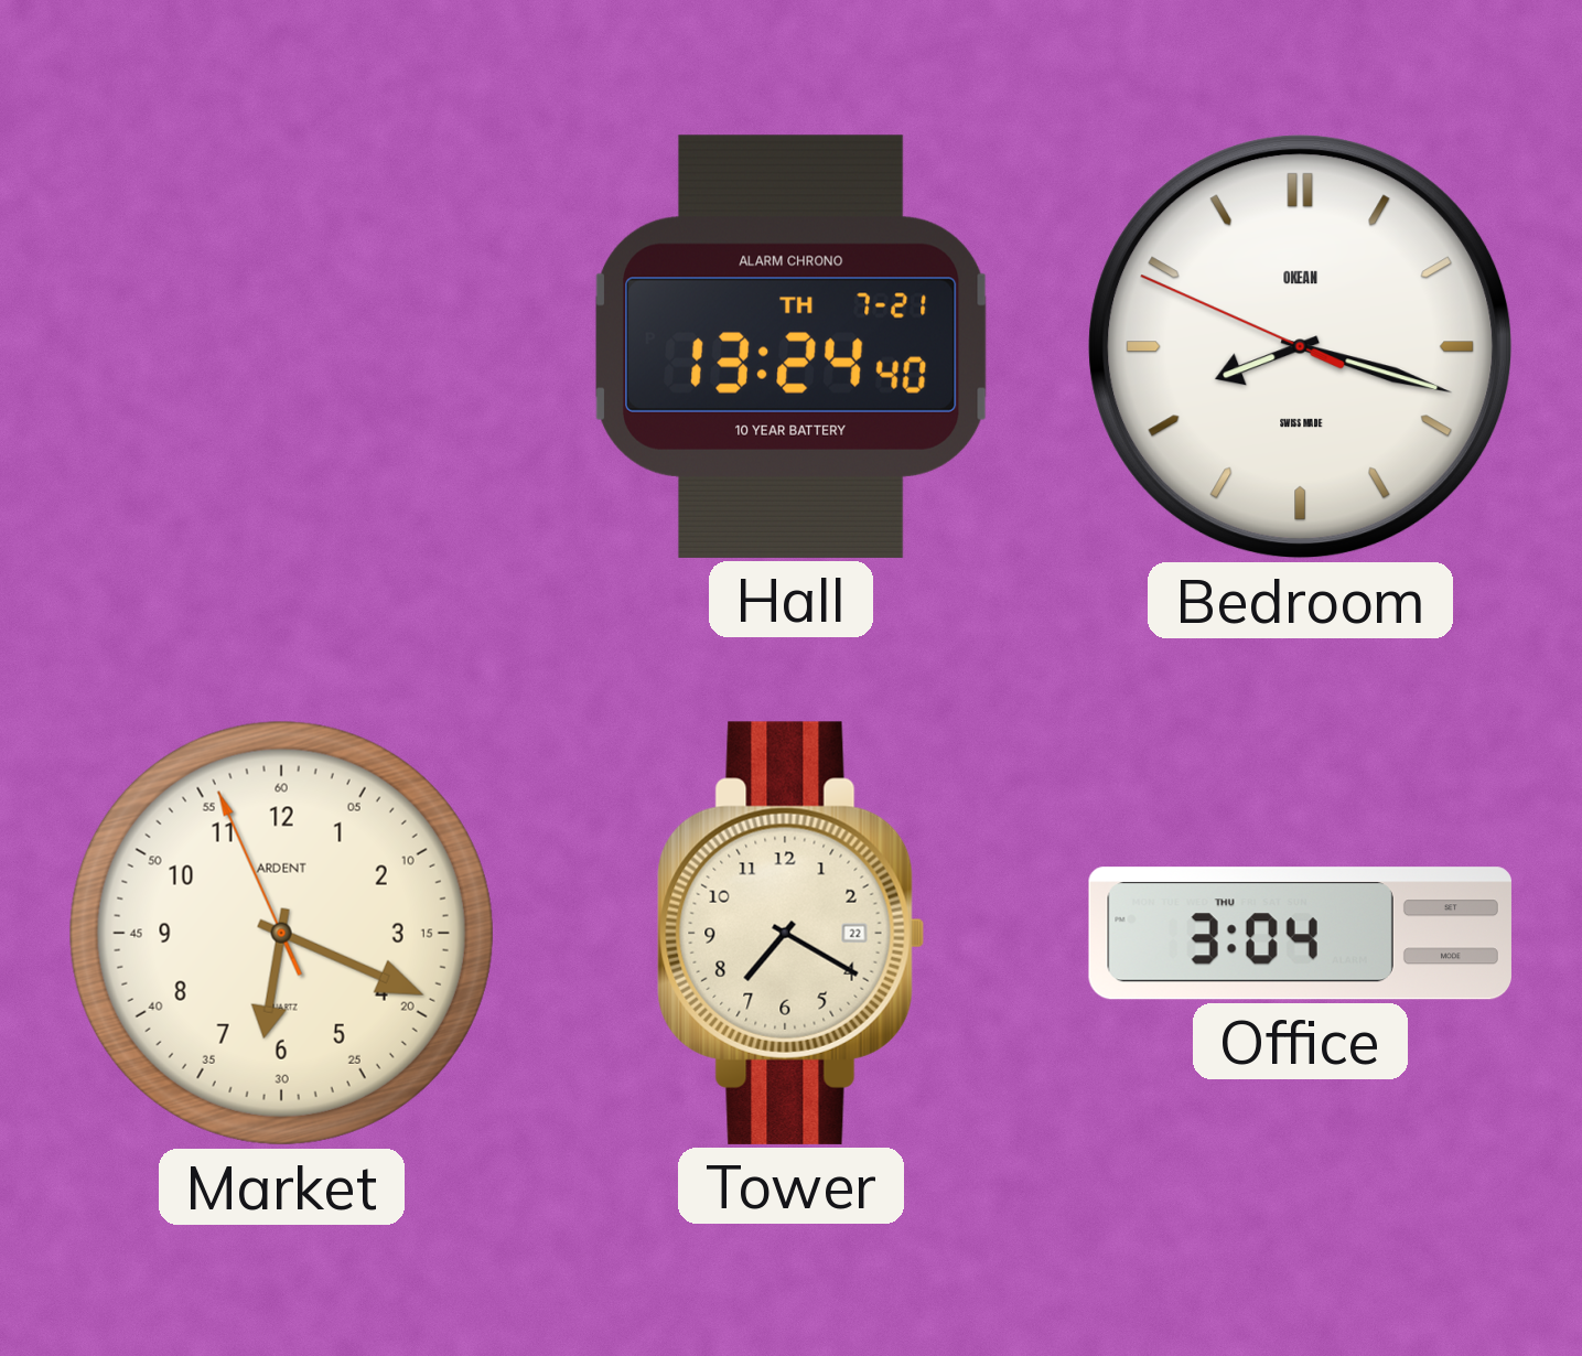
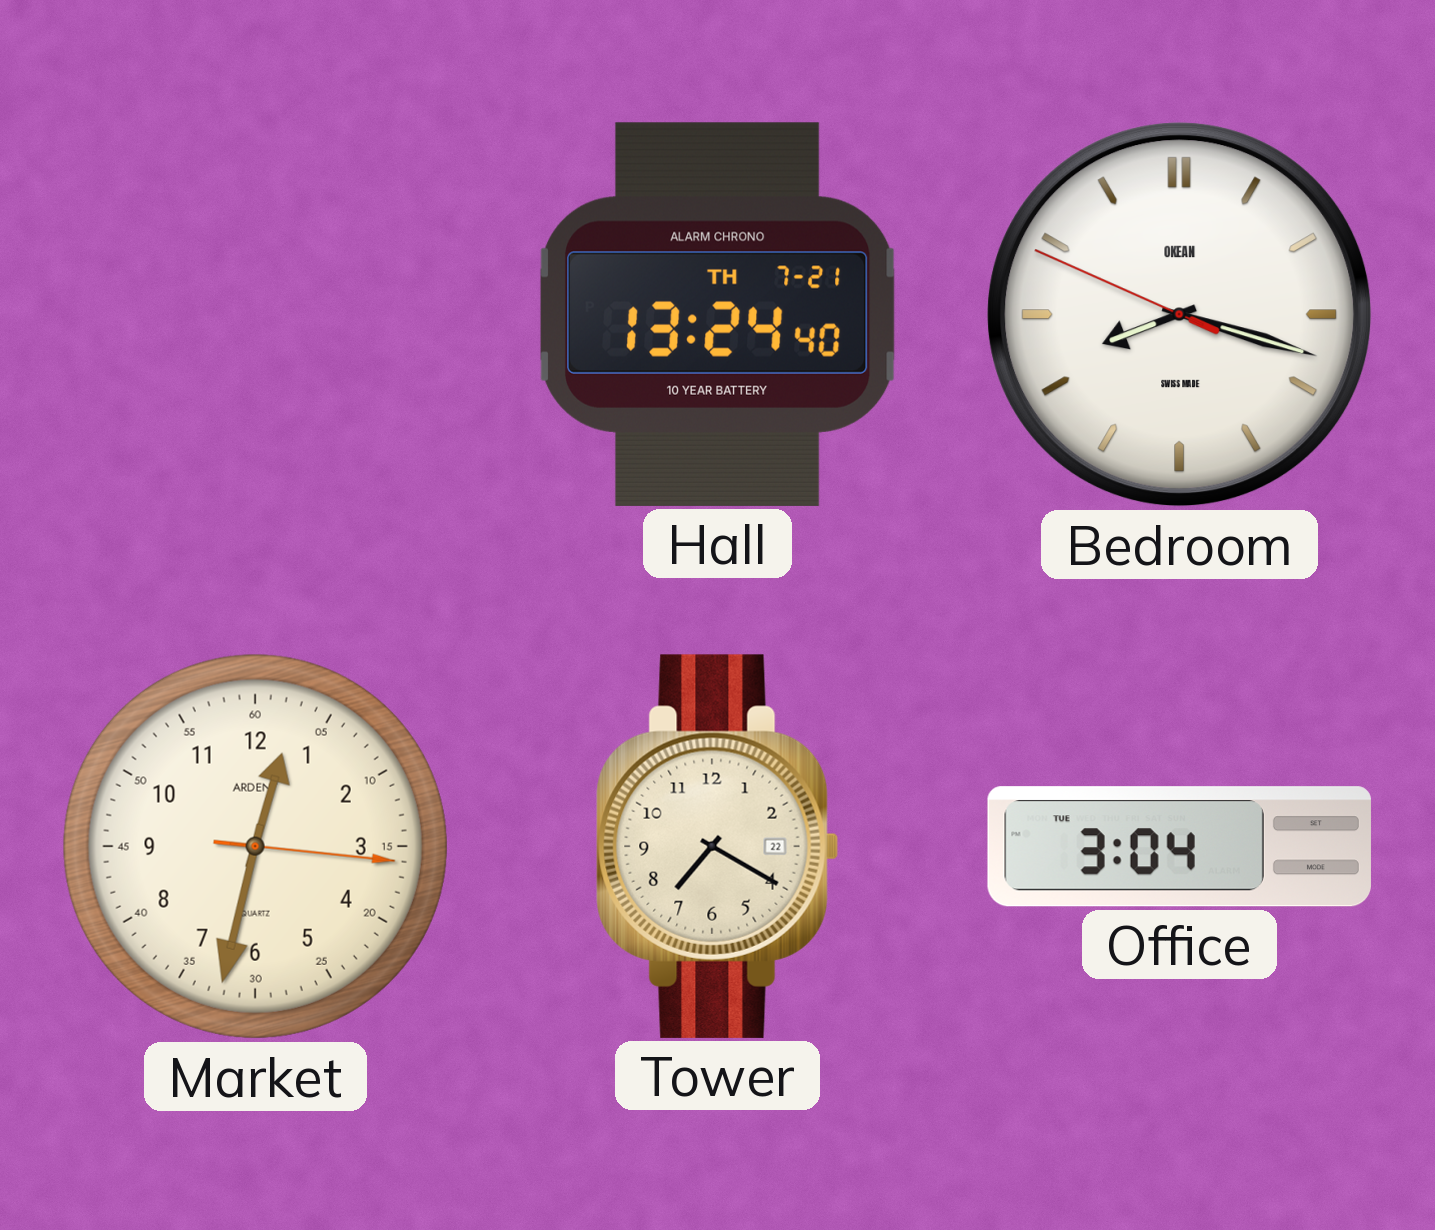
Market: 6:18 -> 12:32
Office date: THU -> TUE
